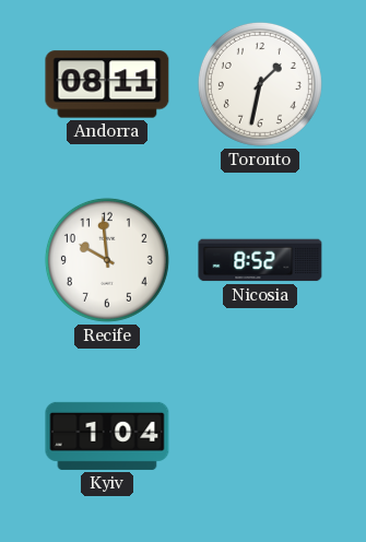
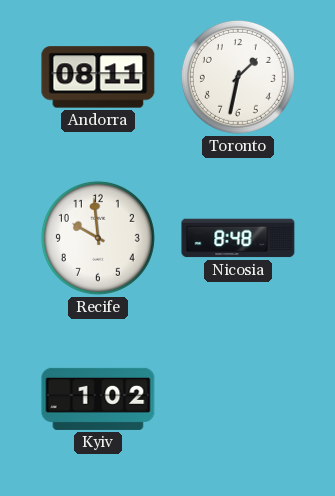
Nicosia: 8:52 -> 8:48
Kyiv: 1:04 -> 1:02
